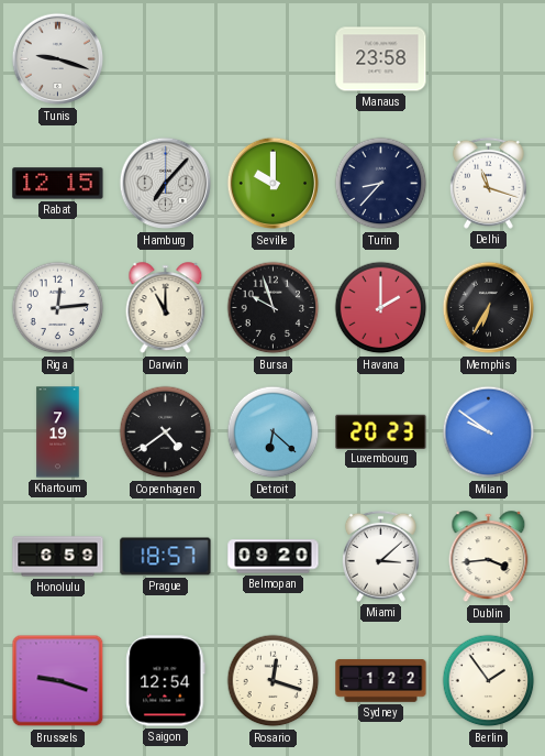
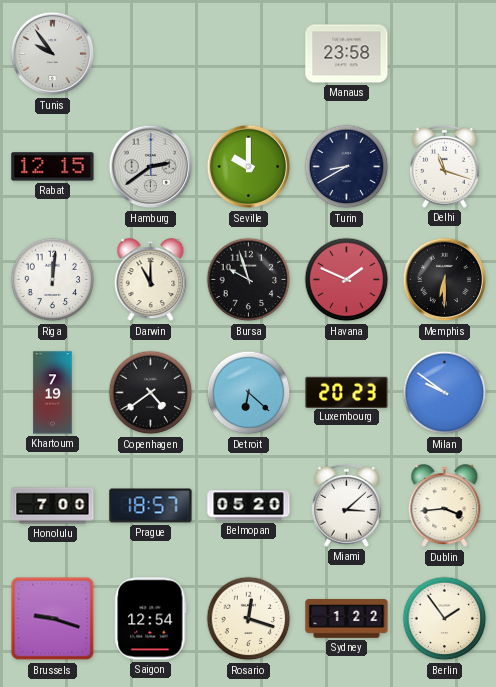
Tunis: 9:18 -> 9:54
Hamburg: 7:07 -> 2:39
Turin: 8:37 -> 8:40
Riga: 12:14 -> 12:01
Havana: 2:00 -> 1:49
Memphis: 6:35 -> 6:30
Honolulu: 6:59 -> 7:00
Belmopan: 09:20 -> 05:20
